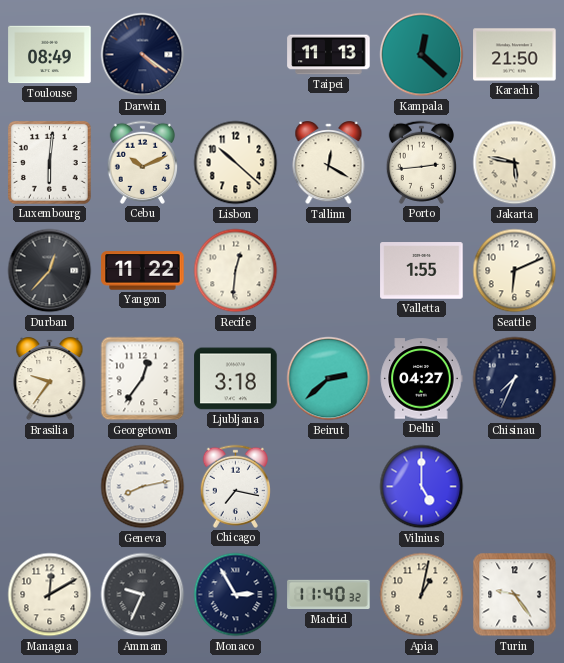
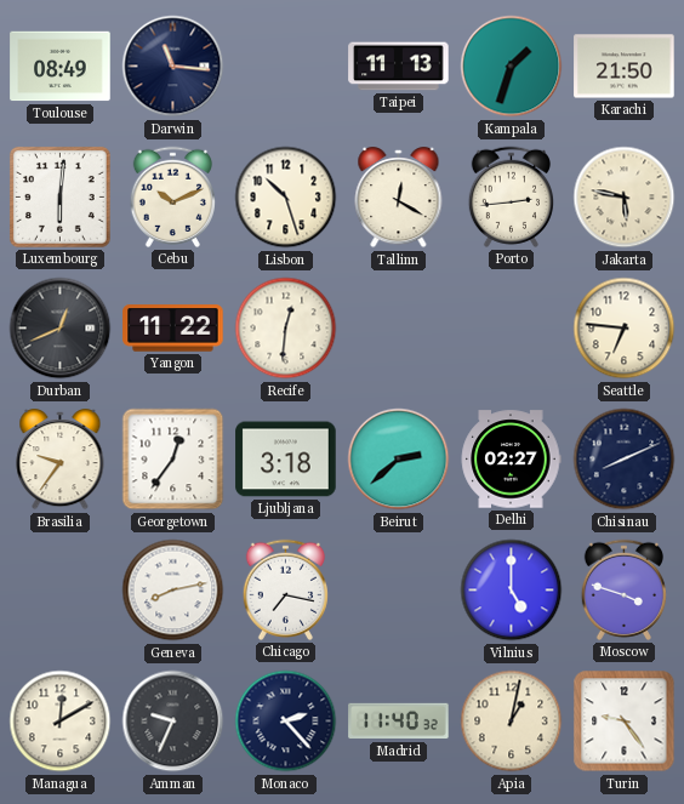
Darwin: 4:21 -> 11:16
Kampala: 12:22 -> 1:33
Lisbon: 10:22 -> 10:27
Durban: 12:37 -> 12:41
Valletta: 1:55 -> none
Seattle: 6:11 -> 6:46
Delhi: 04:27 -> 02:27
Chisinau: 7:34 -> 8:11
Moscow: none -> 3:48
Monaco: 2:55 -> 2:23
